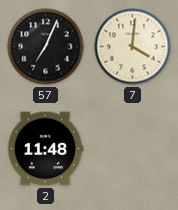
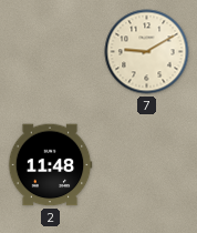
57: 7:04 -> none
7: 4:01 -> 9:10
